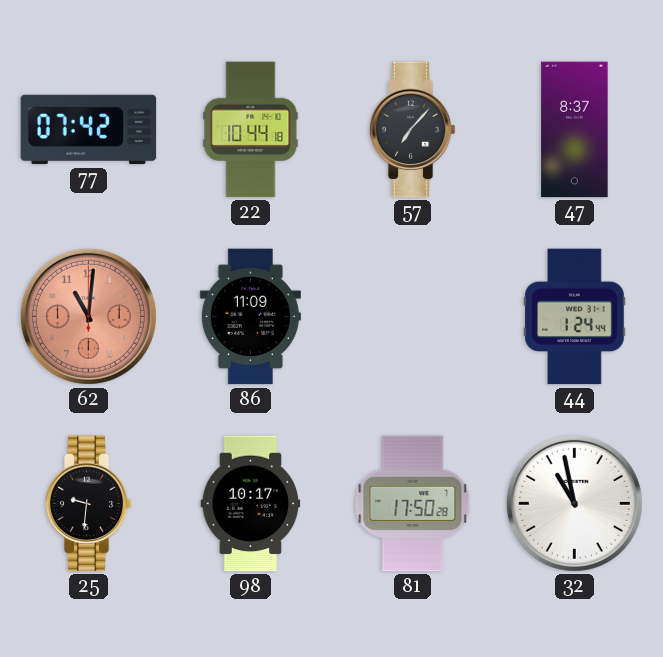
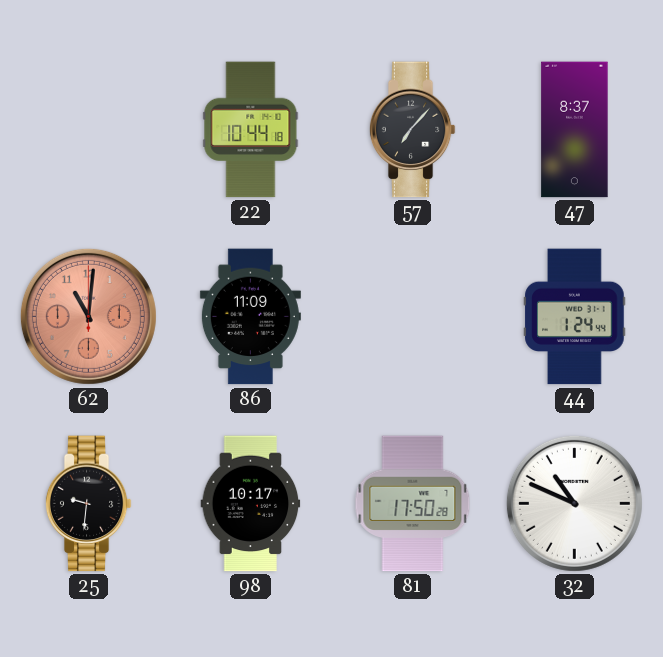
77: 07:42 -> none
32: 10:58 -> 10:49
